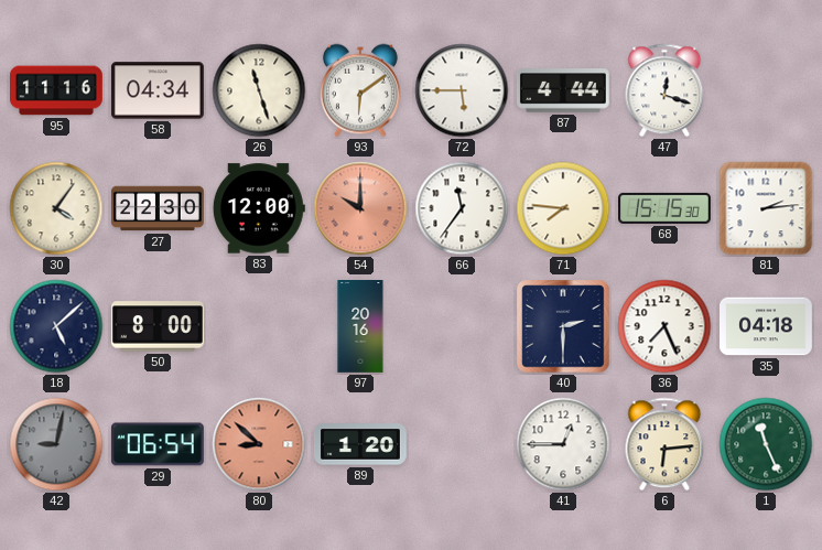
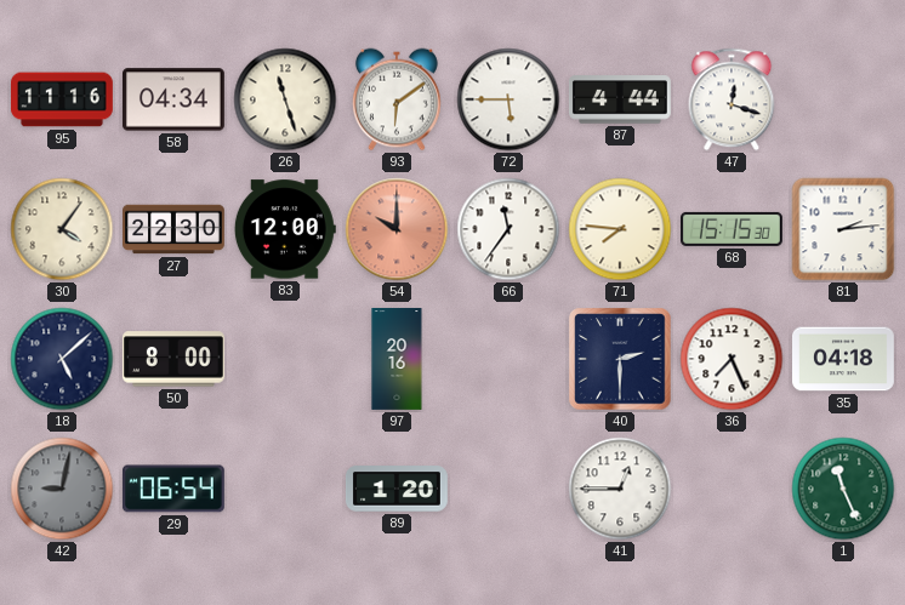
80: 8:52 -> none
6: 6:14 -> none
